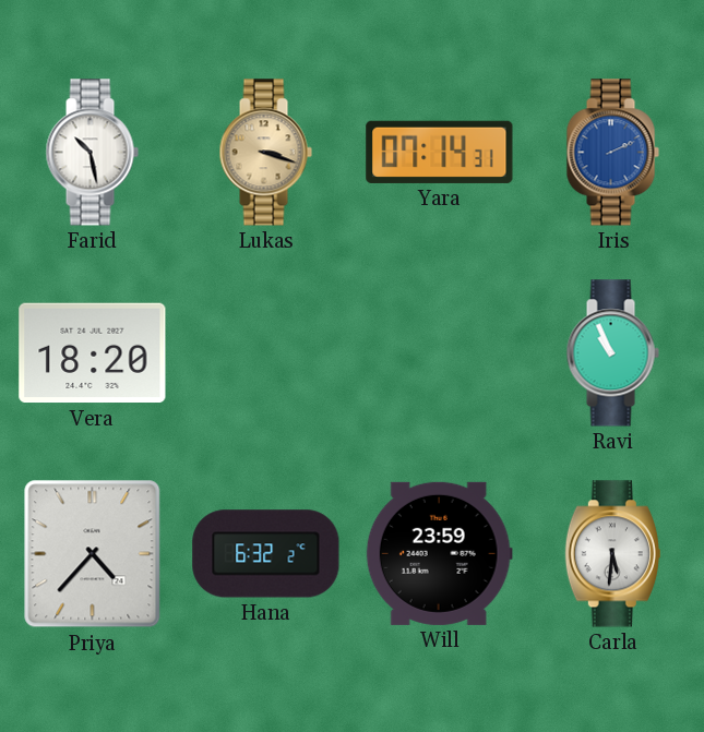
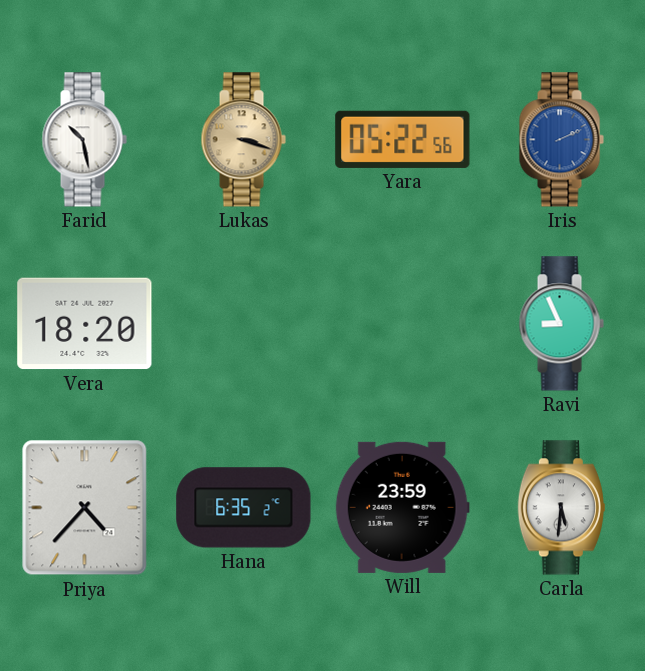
Yara: 07:14 -> 05:22
Ravi: 10:56 -> 8:56
Hana: 6:32 -> 6:35
